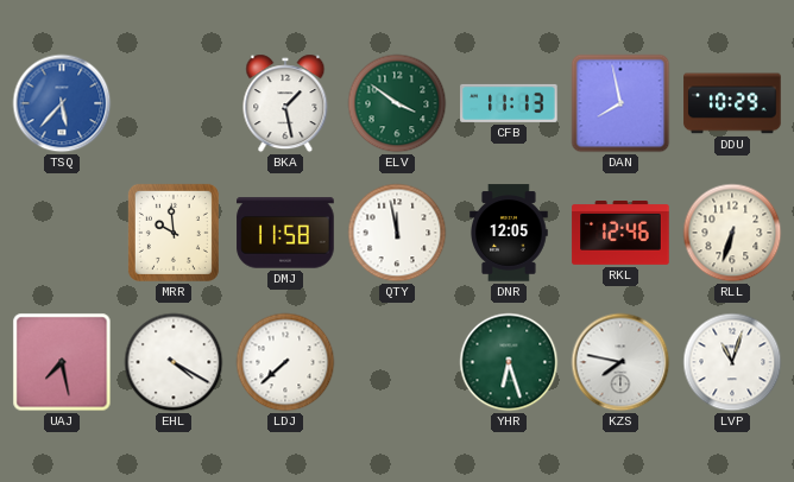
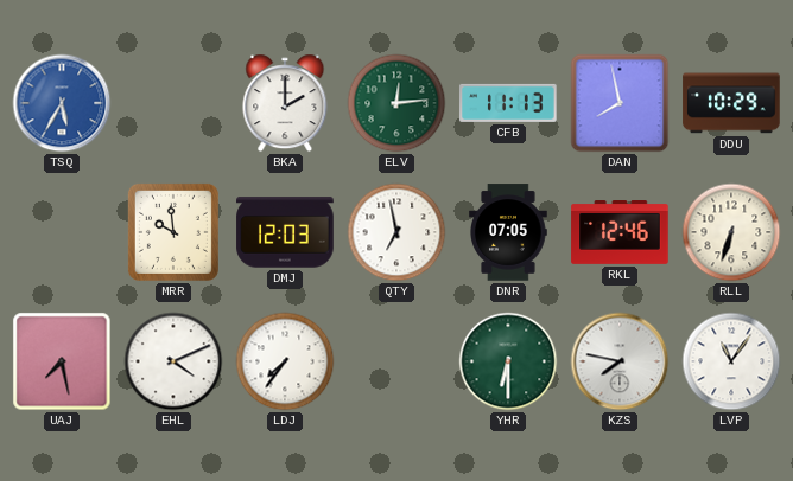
TSQ: 5:37 -> 5:35
BKA: 1:28 -> 2:00
ELV: 3:51 -> 12:14
DMJ: 11:58 -> 12:03
QTY: 11:58 -> 6:58
DNR: 12:05 -> 07:05
EHL: 4:20 -> 4:11
LDJ: 7:38 -> 7:36
YHR: 6:27 -> 6:30
LVP: 11:03 -> 11:06
